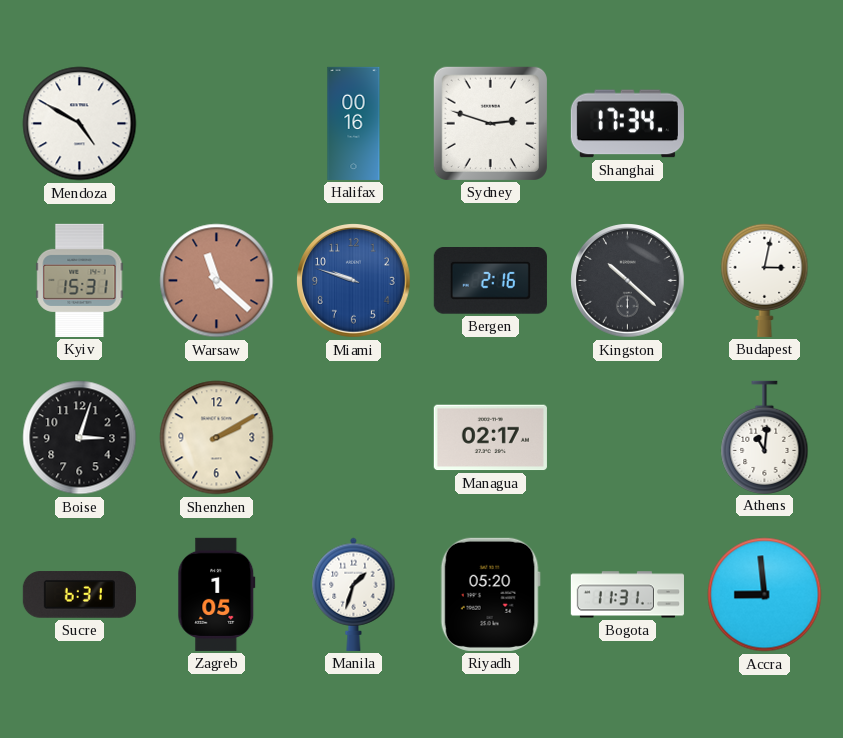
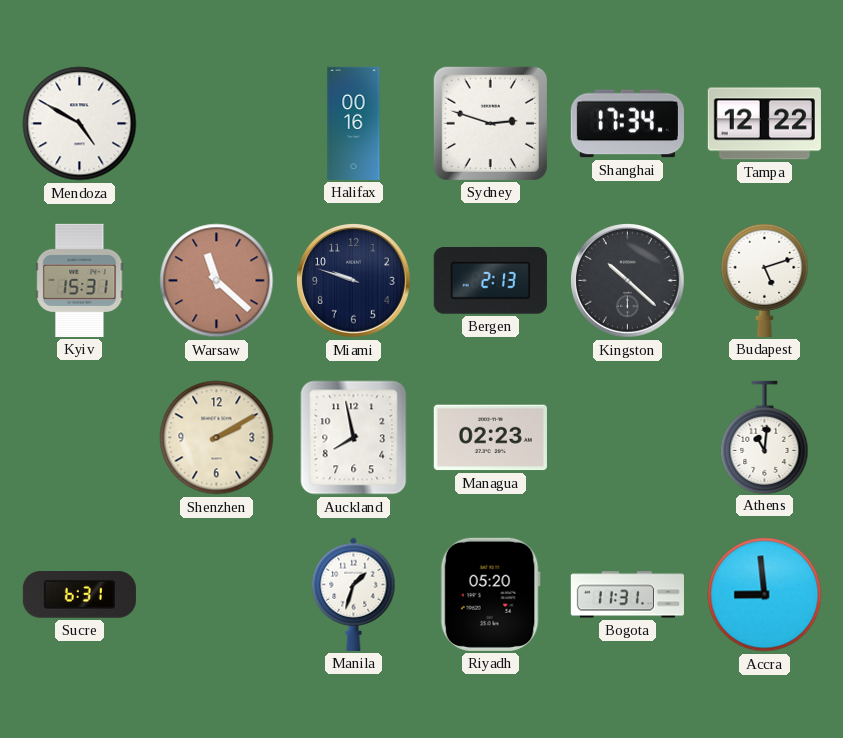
Tampa: none -> 12:22
Miami dial: blue -> navy
Bergen: 2:16 -> 2:13
Budapest: 3:02 -> 5:12
Boise: 3:03 -> none
Auckland: none -> 7:58
Managua: 02:17 -> 02:23
Zagreb: 1:05 -> none
